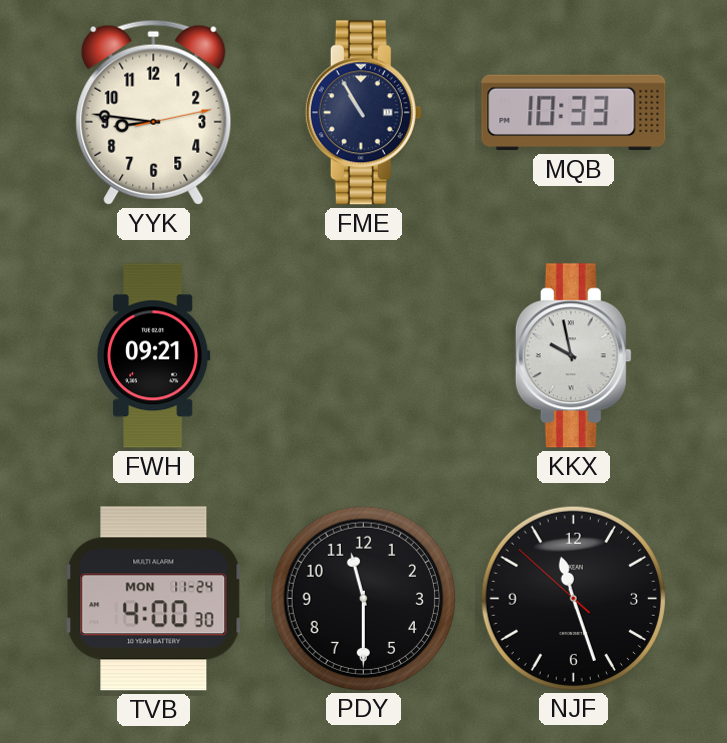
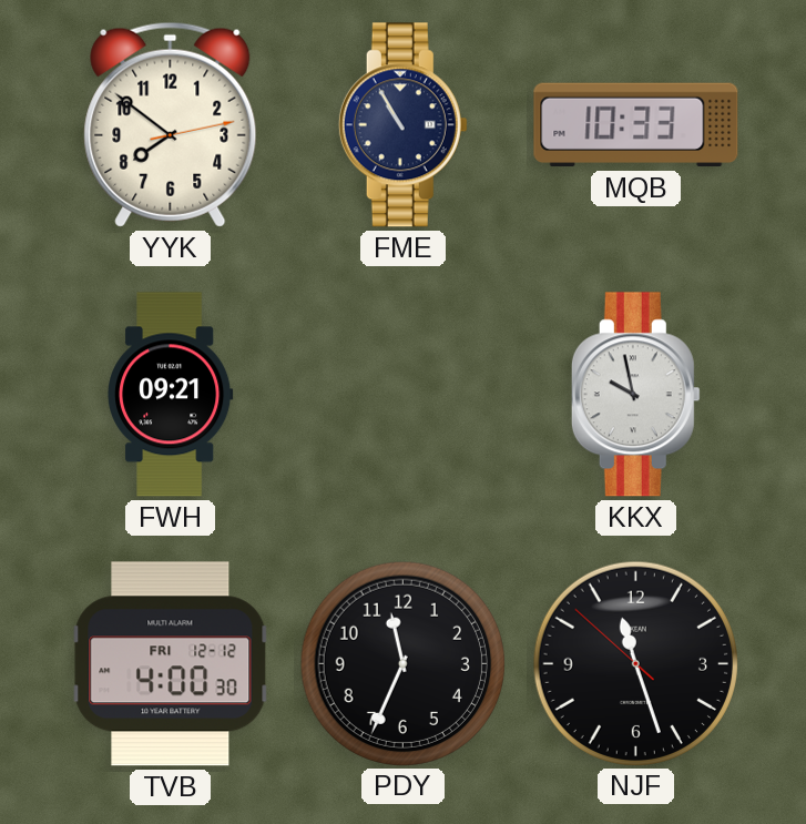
YYK: 8:46 -> 7:51
TVB date: MON 11-24 -> FRI 12-12
PDY: 11:30 -> 11:34
